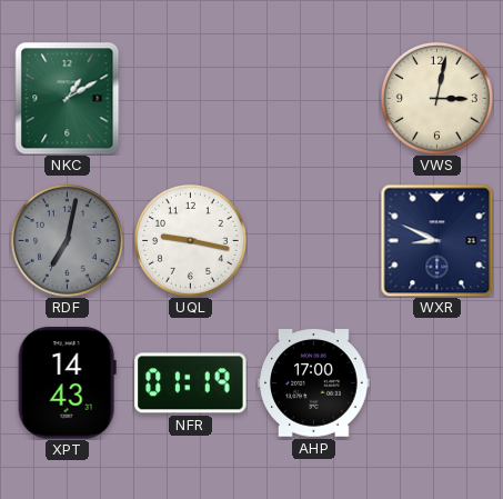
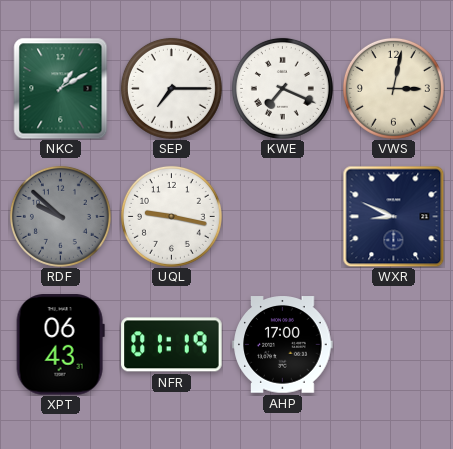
SEP: none -> 7:15
KWE: none -> 7:19
RDF: 7:02 -> 9:52
XPT: 14:43 -> 06:43
